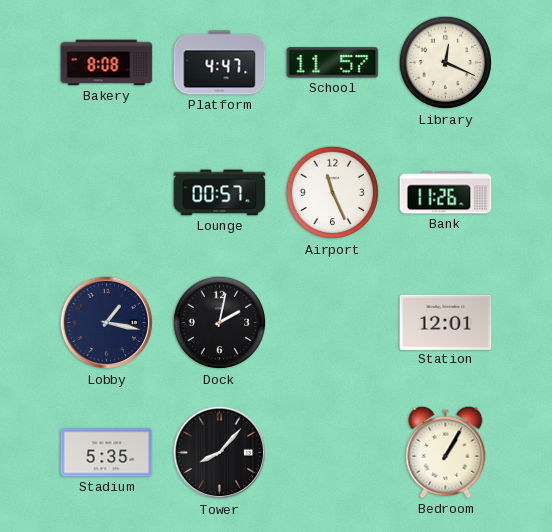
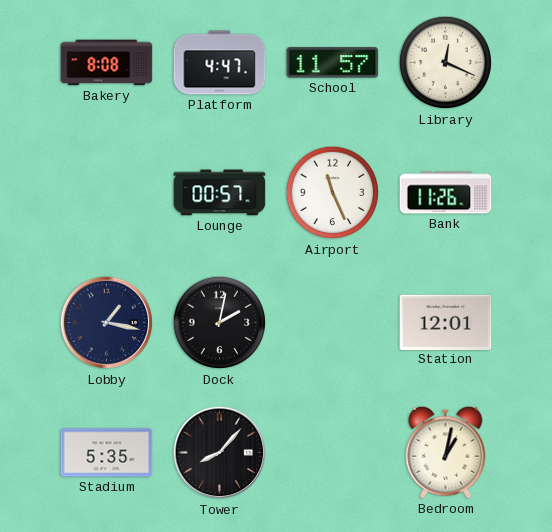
Bedroom: 1:05 -> 1:02
